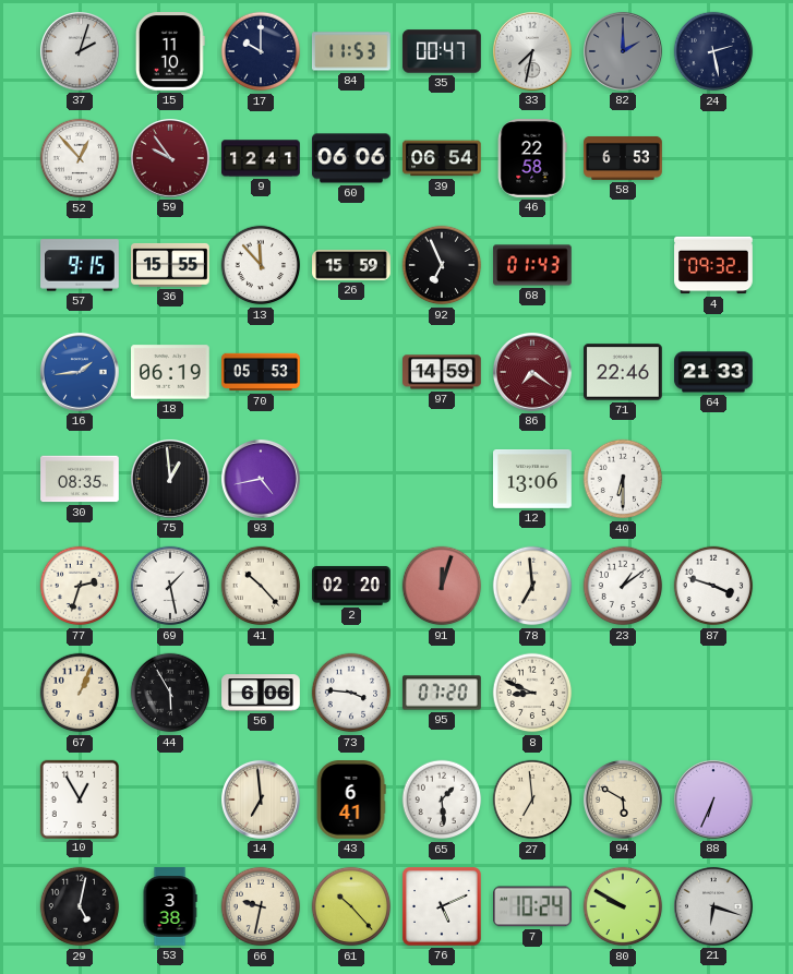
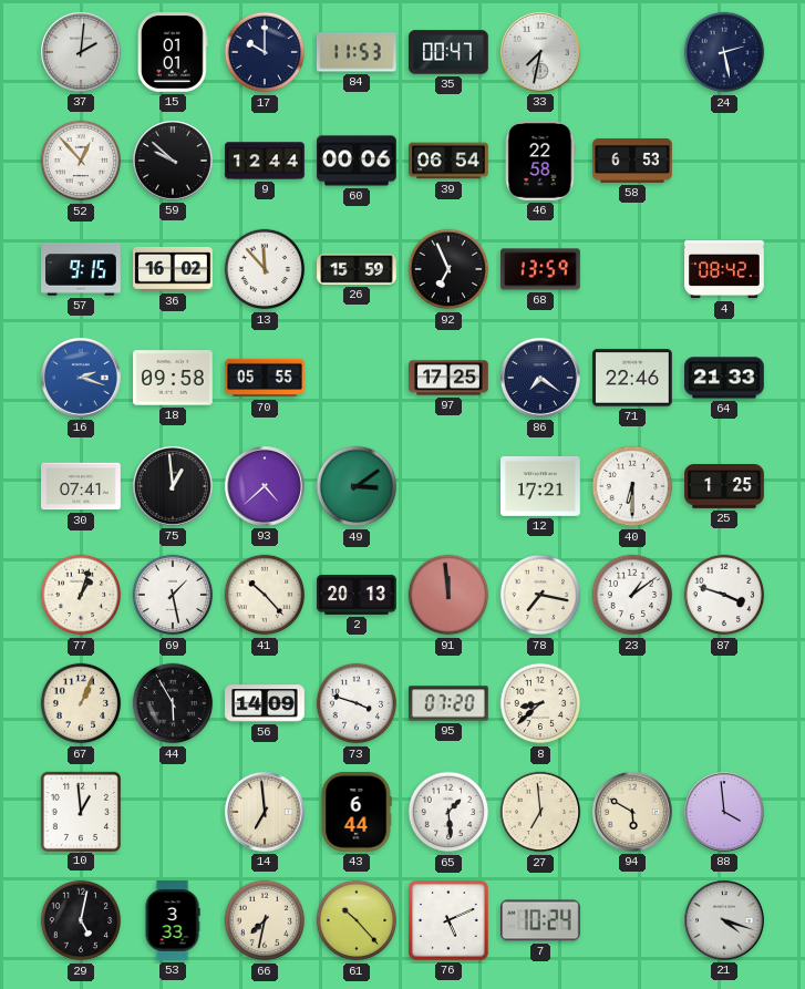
37: 2:03 -> 2:01
15: 11:10 -> 01:01
82: 2:00 -> none
59: 9:54 -> 9:52
59 dial: burgundy -> black
9: 12:41 -> 12:44
60: 06:06 -> 00:06
36: 15:55 -> 16:02
68: 01:43 -> 13:59
4: 09:32 -> 08:42
16: 1:44 -> 2:18
18: 06:19 -> 09:58
70: 05:53 -> 05:55
97: 14:59 -> 17:25
86 dial: burgundy -> navy
30: 08:35 -> 07:41
93: 4:43 -> 4:38
49: none -> 3:09
12: 13:06 -> 17:21
25: none -> 1:25
77: 2:33 -> 1:03
2: 02:20 -> 20:13
91: 12:03 -> 11:59
78: 6:59 -> 7:17
56: 6:06 -> 14:09
73: 3:46 -> 3:48
8: 8:49 -> 8:38
10: 12:55 -> 12:59
43: 6:41 -> 6:44
88: 6:34 -> 3:59
53: 3:38 -> 3:33
66: 9:32 -> 7:32
80: 9:50 -> none
21: 6:18 -> 4:18
